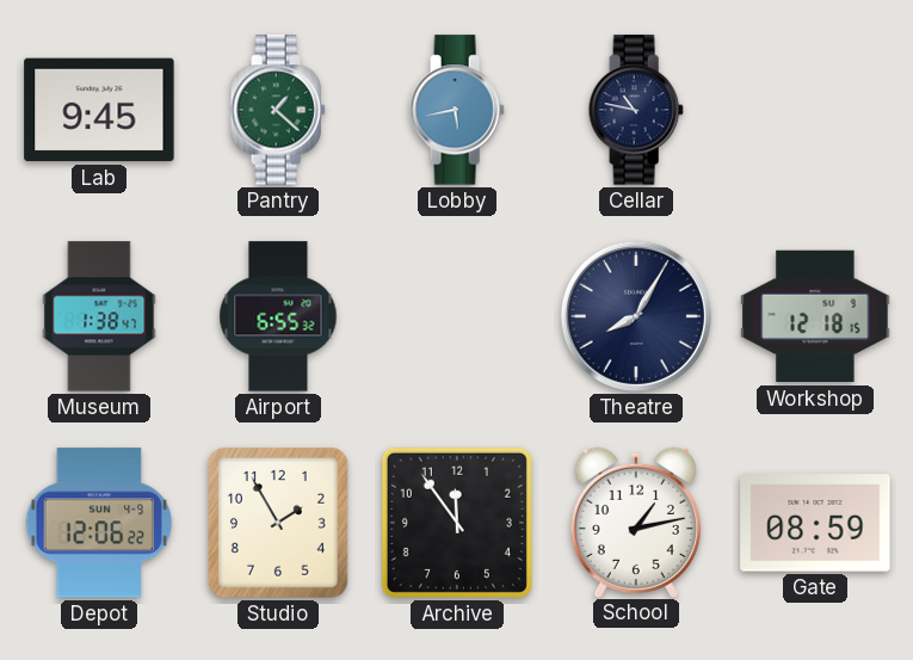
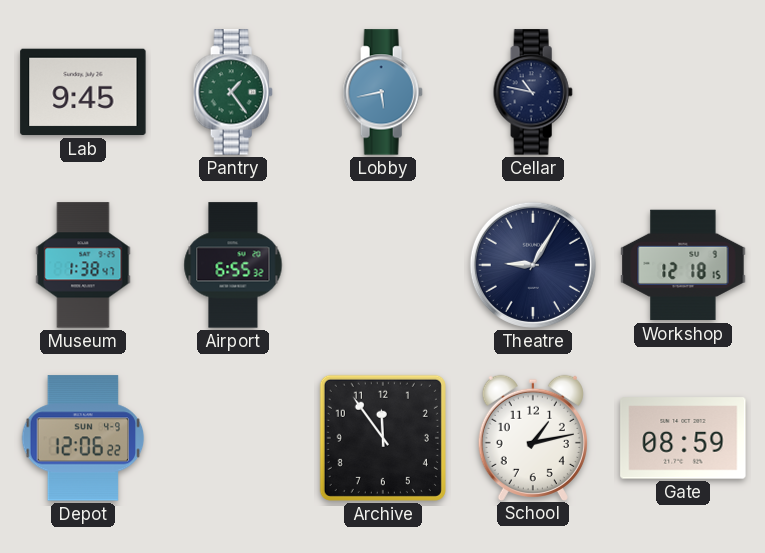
Pantry: 1:22 -> 1:24
Theatre: 8:05 -> 9:05
Studio: 1:55 -> none
